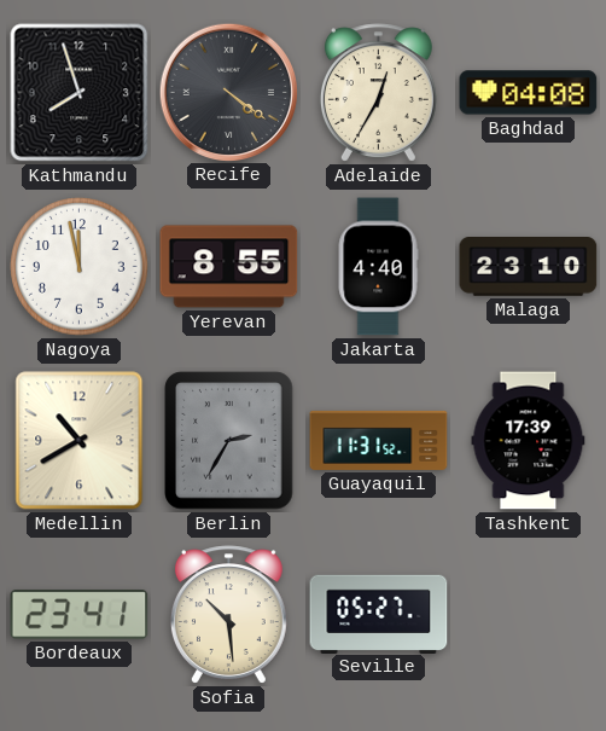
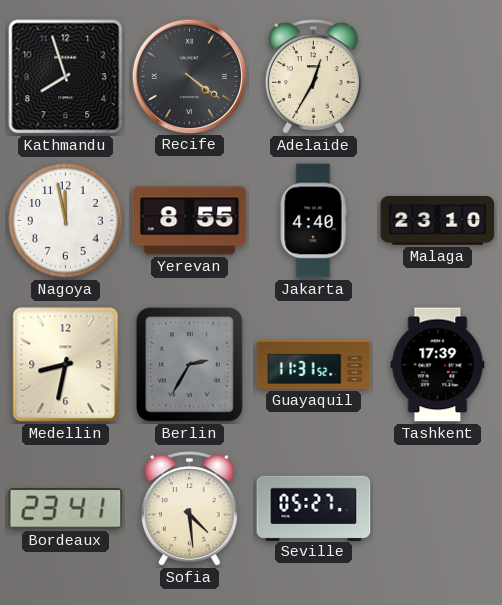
Baghdad: 04:08 -> none
Medellin: 10:40 -> 8:32
Sofia: 10:29 -> 4:29
